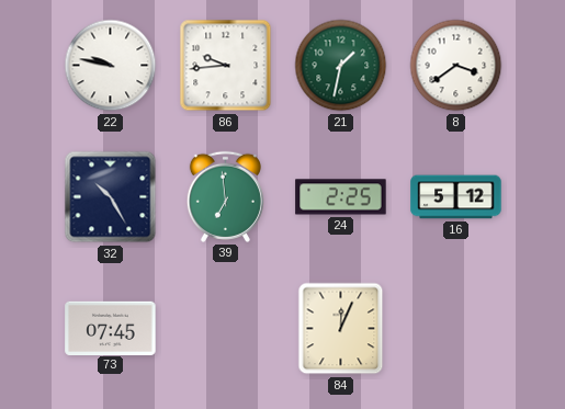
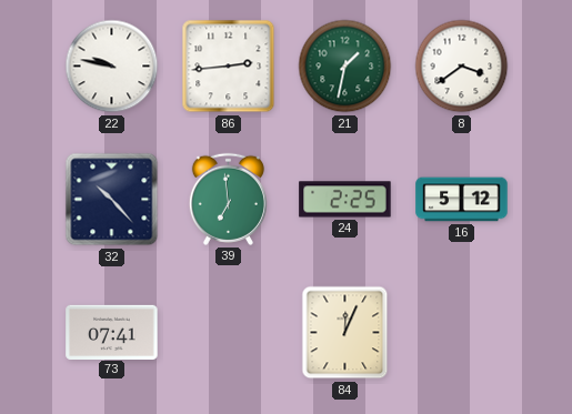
86: 9:44 -> 2:44
32: 10:25 -> 10:23
73: 07:45 -> 07:41
